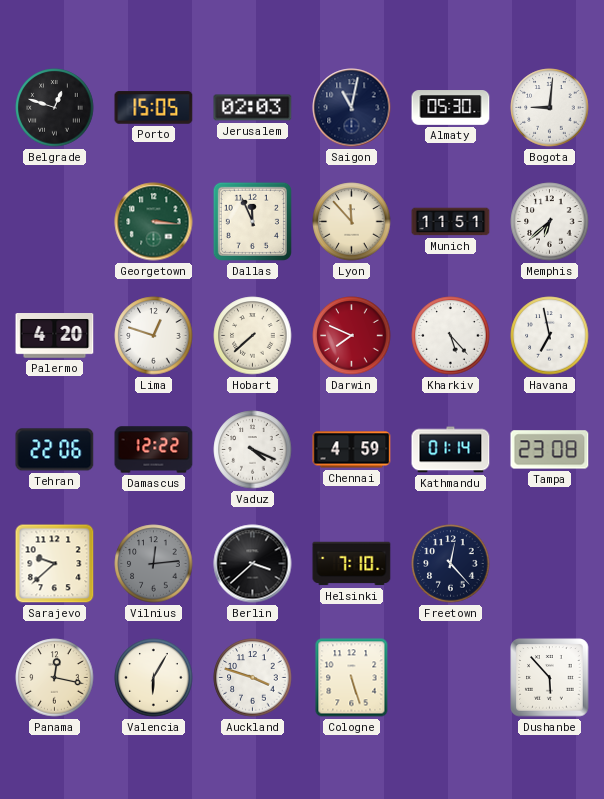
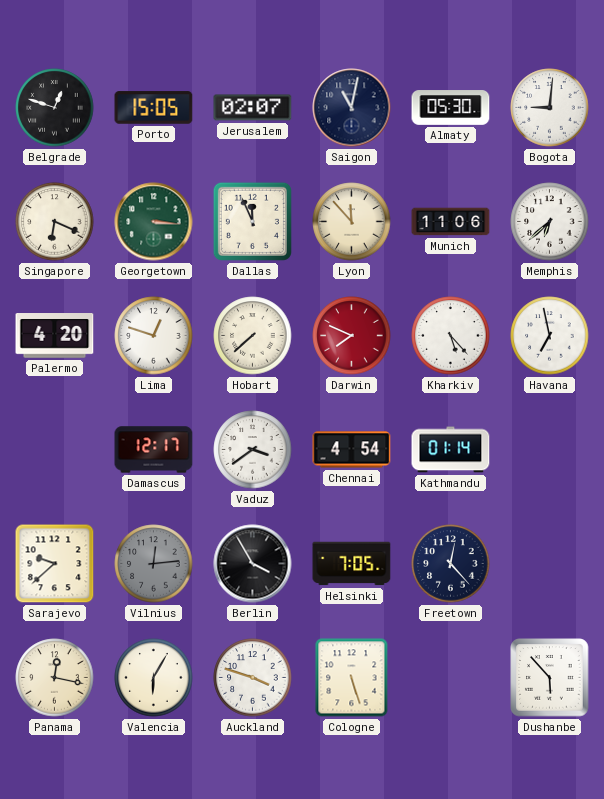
Jerusalem: 02:03 -> 02:07
Singapore: none -> 6:19
Munich: 11:51 -> 11:06
Tehran: 22:06 -> none
Damascus: 12:22 -> 12:17
Vaduz: 4:19 -> 3:39
Chennai: 4:59 -> 4:54
Tampa: 23:08 -> none
Berlin: 3:38 -> 3:55
Helsinki: 7:10 -> 7:05
